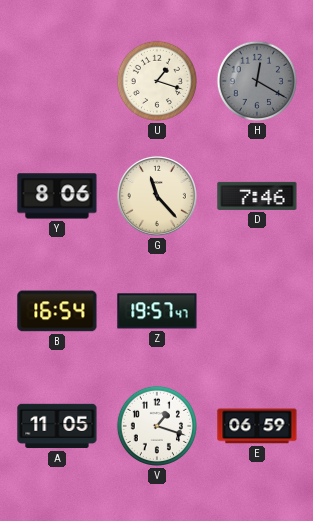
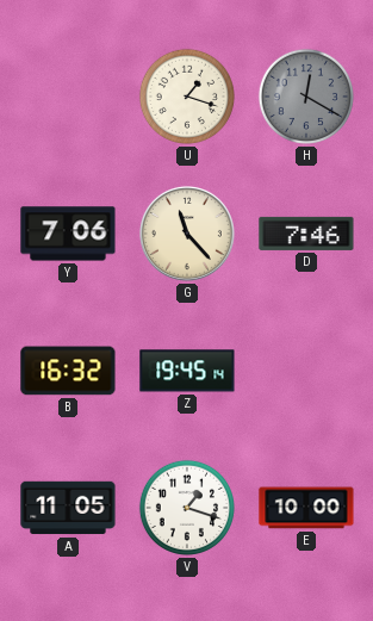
Y: 8:06 -> 7:06
B: 16:54 -> 16:32
Z: 19:57 -> 19:45
E: 06:59 -> 10:00
